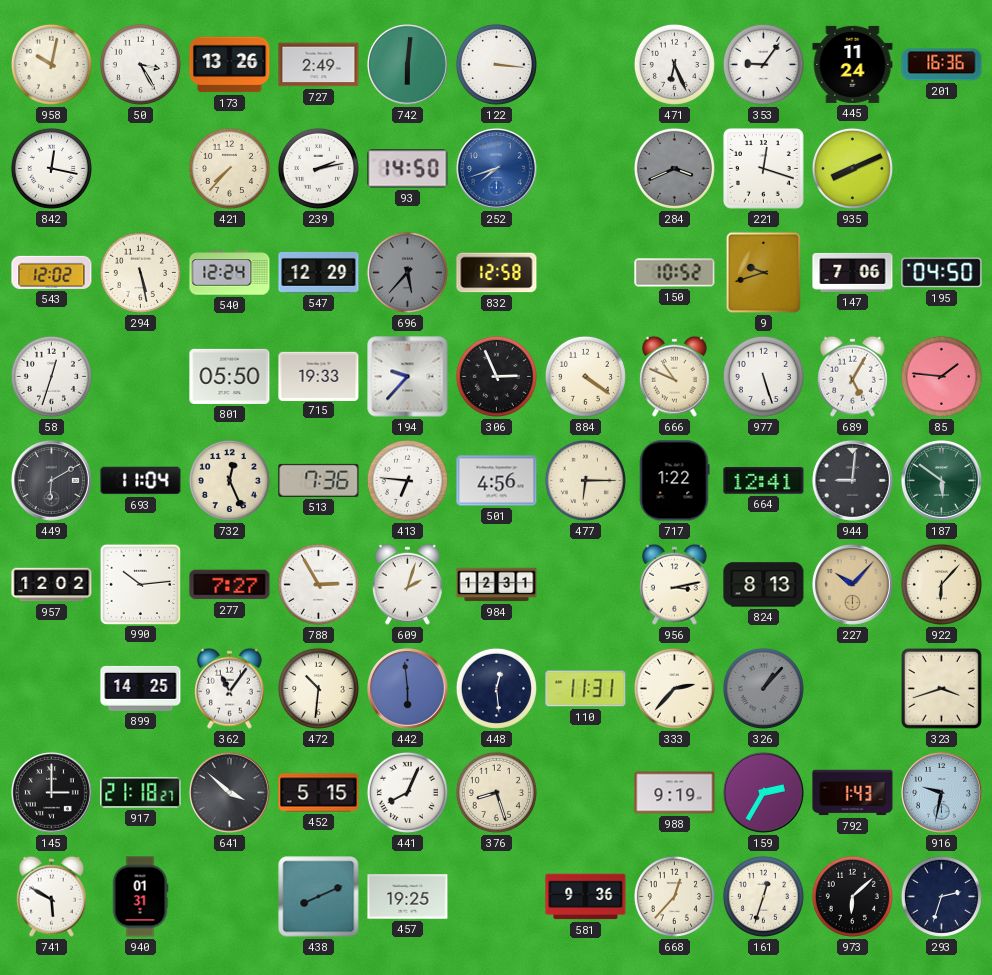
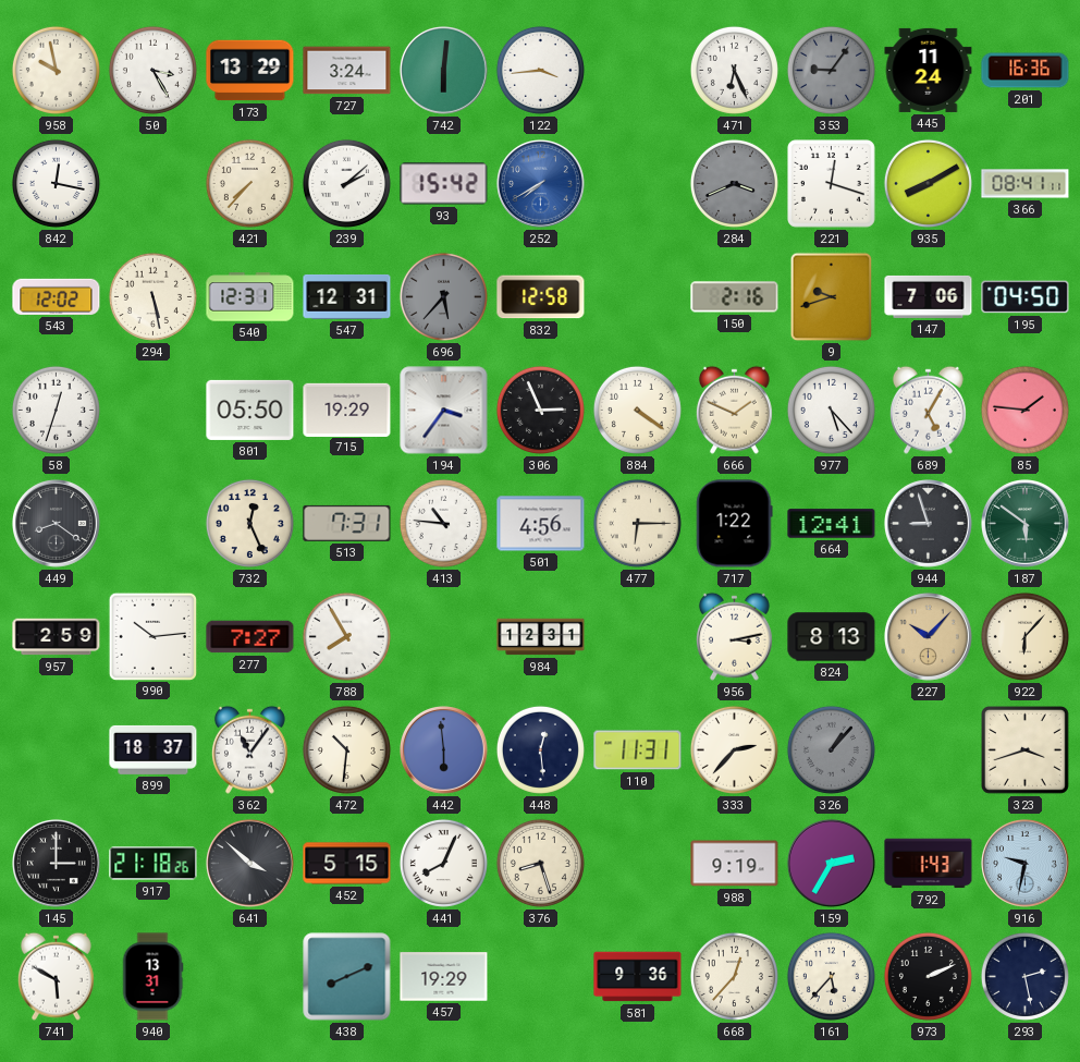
958: 10:02 -> 9:58
173: 13:26 -> 13:29
727: 2:49 -> 3:24
122: 3:16 -> 3:44
353 dial: white -> grey
239: 2:13 -> 2:08
93: 14:50 -> 15:42
252: 7:42 -> 7:40
935: 8:11 -> 8:10
366: none -> 08:41
540: 12:24 -> 12:31
547: 12:29 -> 12:31
150: 10:52 -> 2:16
715: 19:33 -> 19:29
194: 9:37 -> 3:36
666: 10:49 -> 1:49
977: 5:27 -> 5:23
449: 6:10 -> 8:21
693: 11:04 -> none
513: 7:36 -> 7:31
413: 6:46 -> 10:46
944: 9:01 -> 8:57
957: 12:02 -> 2:59
788: 2:55 -> 7:55
609: 2:03 -> none
899: 14:25 -> 18:37
917: 21:18:27 -> 21:18:26
940: 01:31 -> 13:31
457: 19:25 -> 19:29
161: 12:33 -> 5:37
973: 6:08 -> 2:11
293: 2:33 -> 2:28
